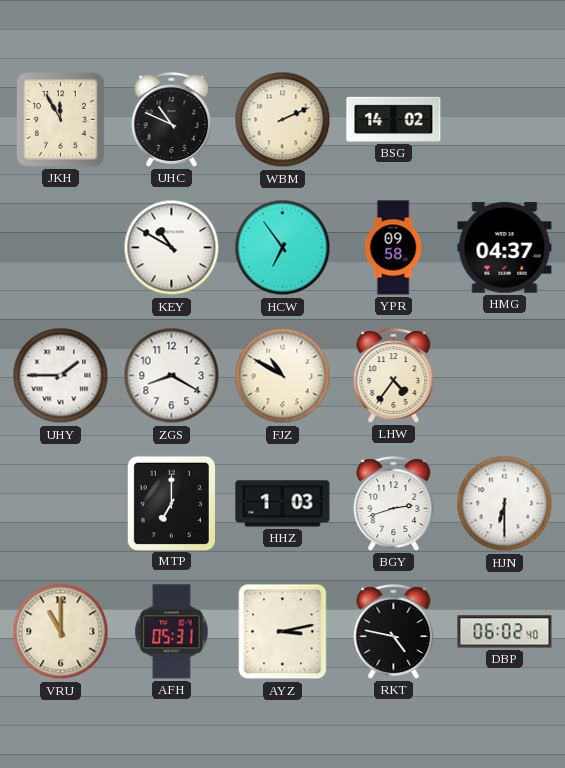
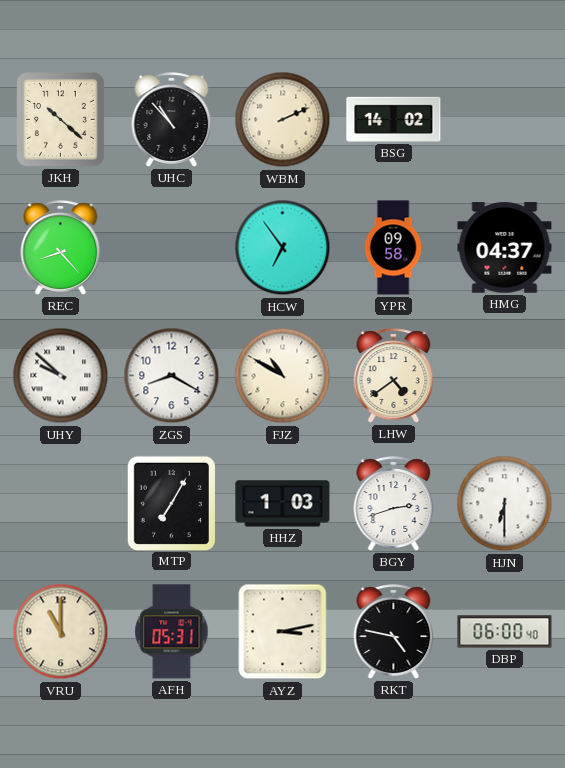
JKH: 11:55 -> 10:22
UHC: 10:49 -> 10:53
REC: none -> 8:23
KEY: 10:50 -> none
UHY: 1:45 -> 9:52
LHW: 4:36 -> 4:39
MTP: 7:00 -> 7:05
DBP: 06:02 -> 06:00
